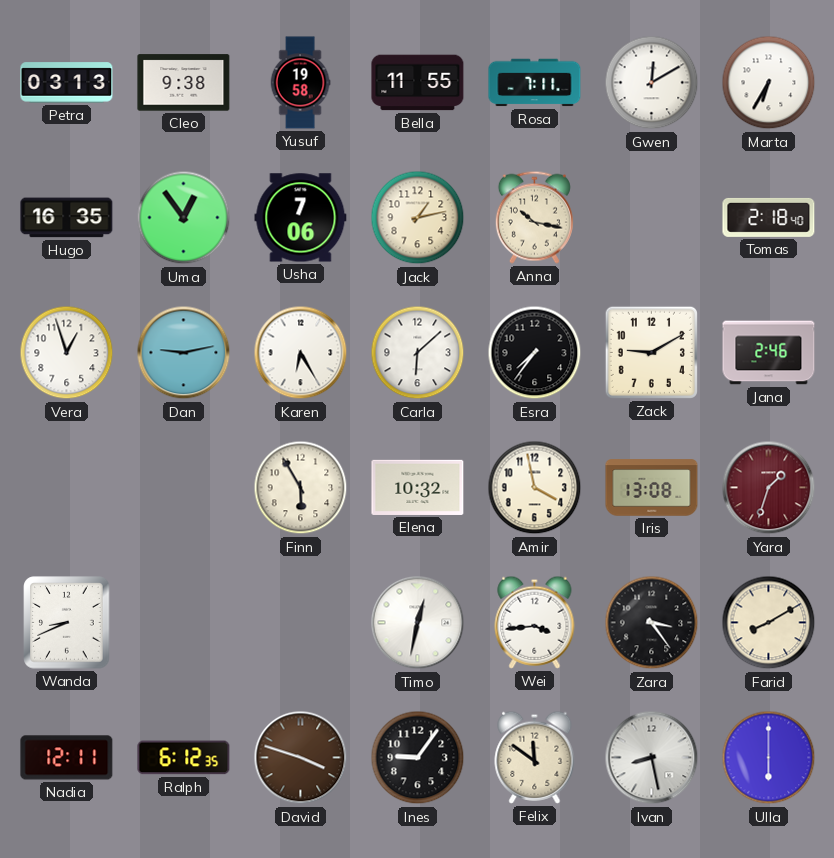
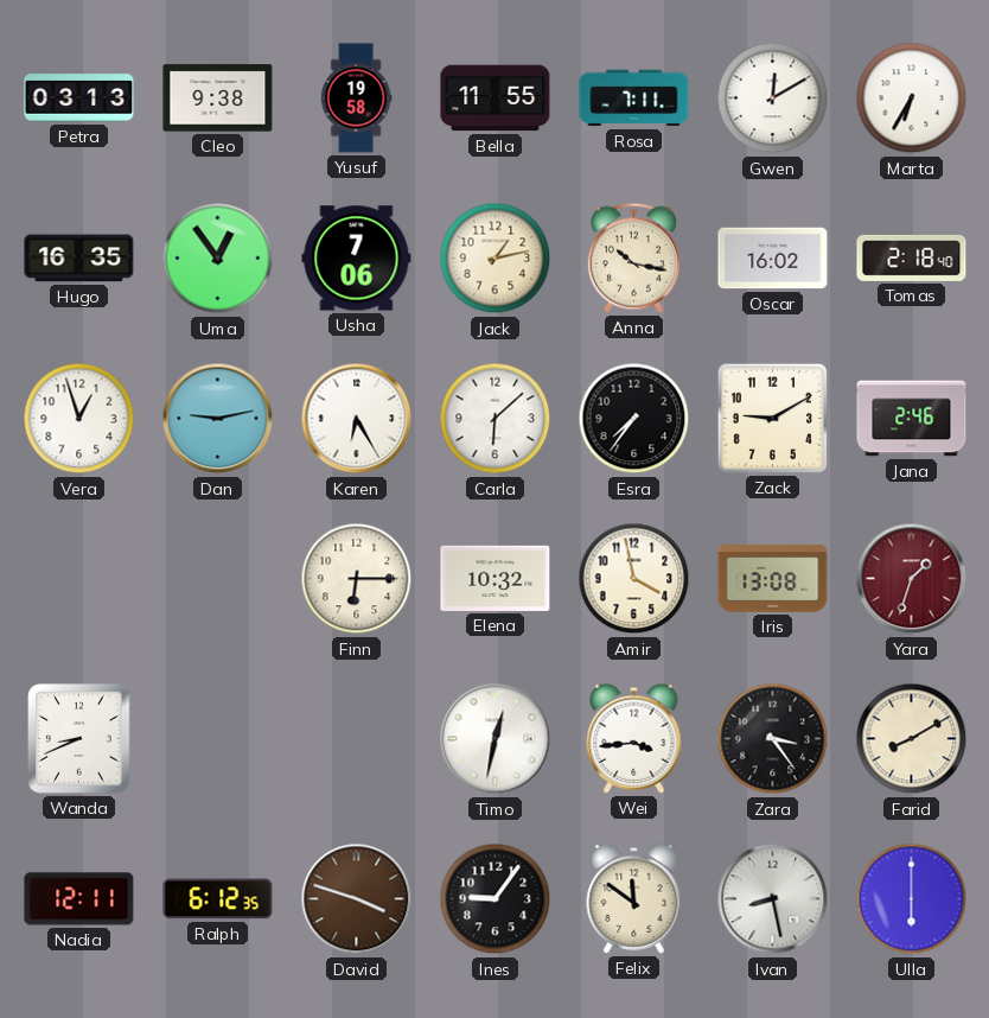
Oscar: none -> 16:02
Finn: 5:55 -> 6:15
